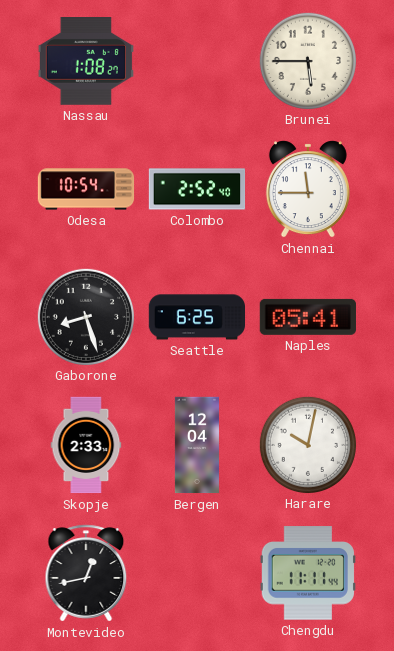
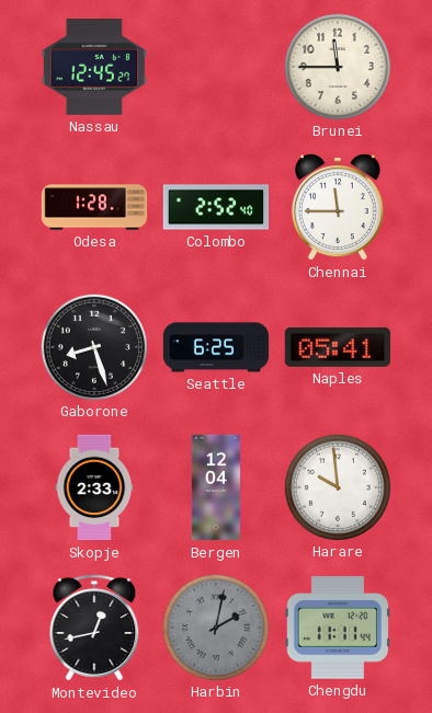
Nassau: 1:08 -> 12:45
Brunei: 5:45 -> 11:45
Odesa: 10:54 -> 1:28
Harare: 10:02 -> 9:59
Harbin: none -> 2:02
